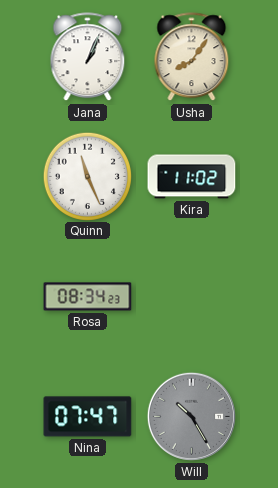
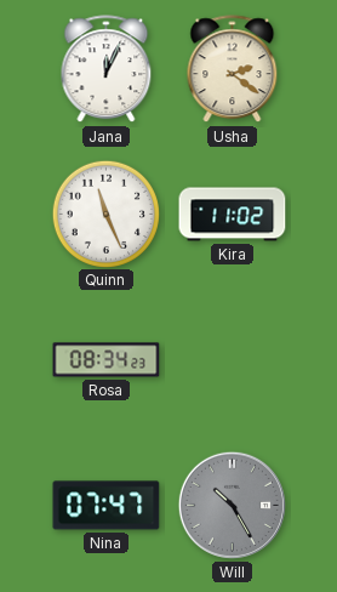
Jana: 1:04 -> 12:04
Usha: 8:06 -> 2:21
